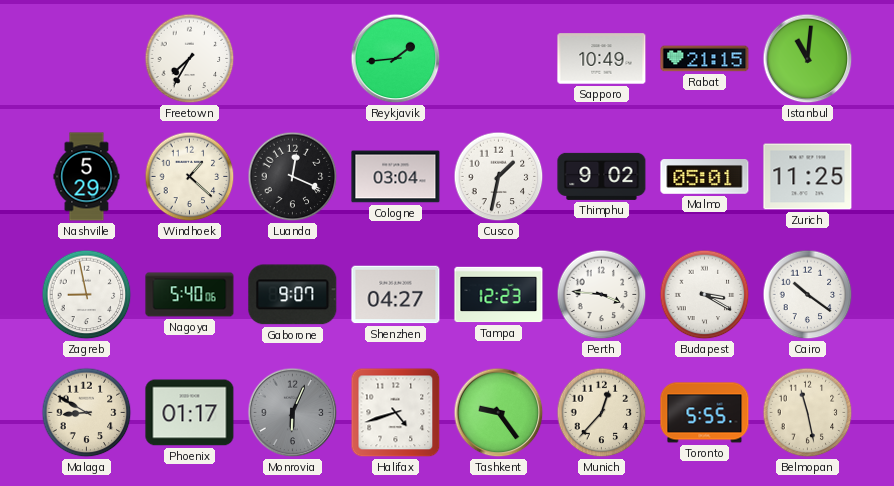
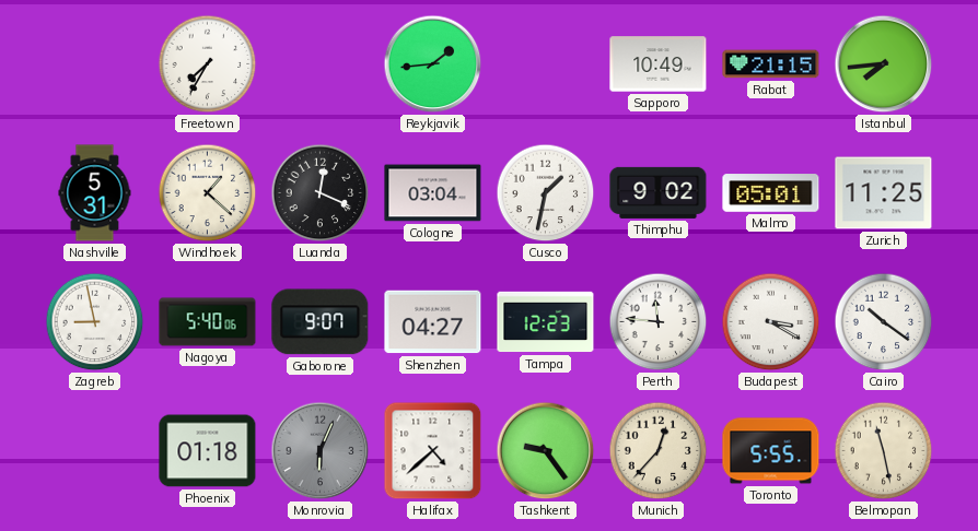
Istanbul: 11:01 -> 7:44
Nashville: 5:29 -> 5:31
Perth: 3:46 -> 11:46
Malaga: 8:50 -> none
Phoenix: 01:17 -> 01:18
Halifax: 4:42 -> 4:38
